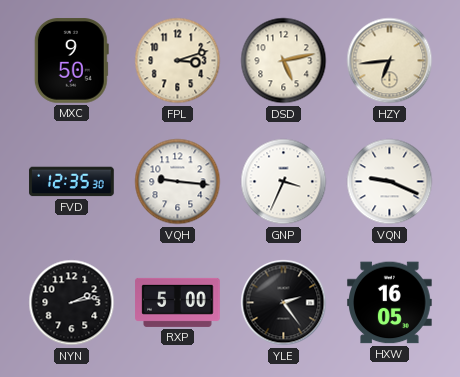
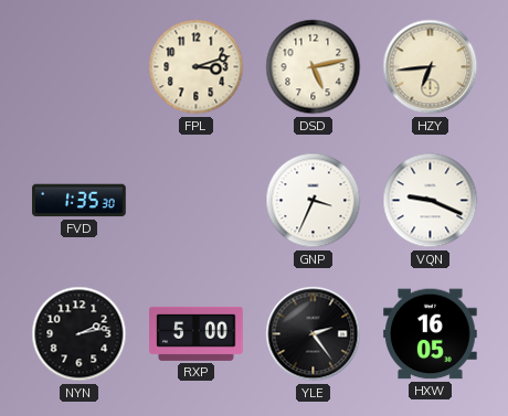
MXC: 9:50 -> none
FVD: 12:35 -> 1:35
VQH: 9:16 -> none
